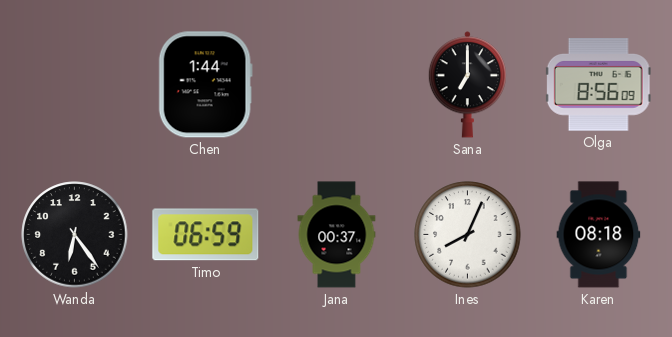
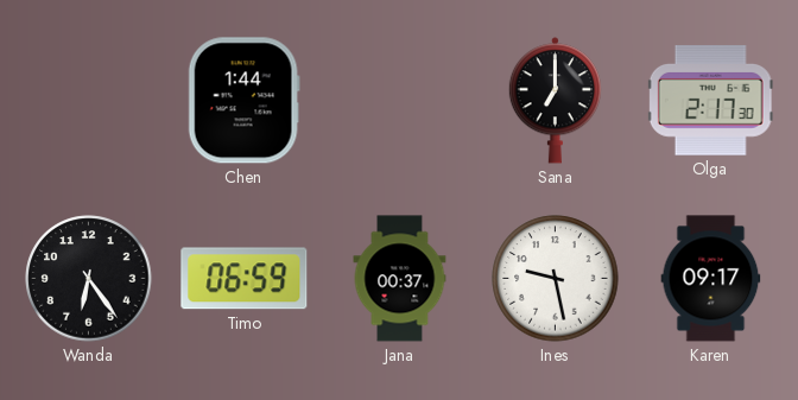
Olga: 8:56 -> 2:17
Ines: 8:04 -> 9:28
Karen: 08:18 -> 09:17
